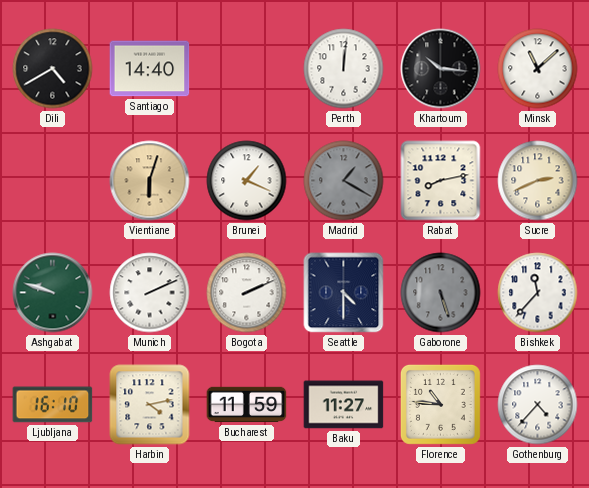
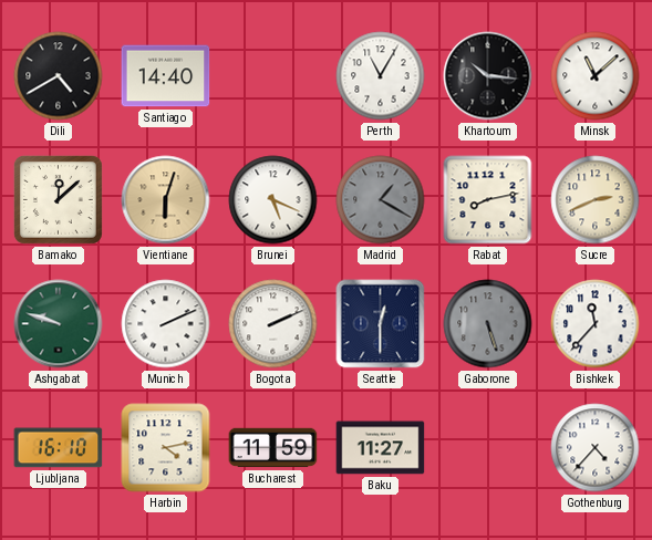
Perth: 12:01 -> 11:05
Bamako: none -> 12:08
Brunei: 1:19 -> 5:19
Seattle: 4:30 -> 12:30
Florence: 10:46 -> none
